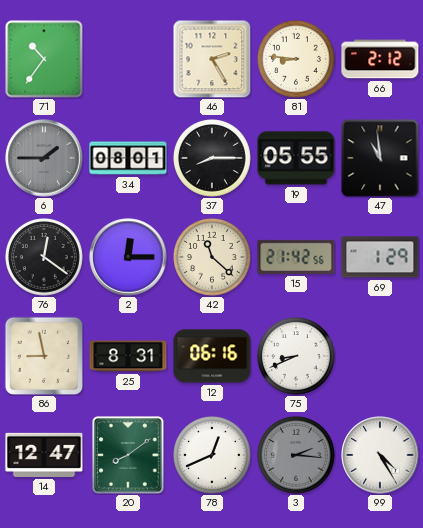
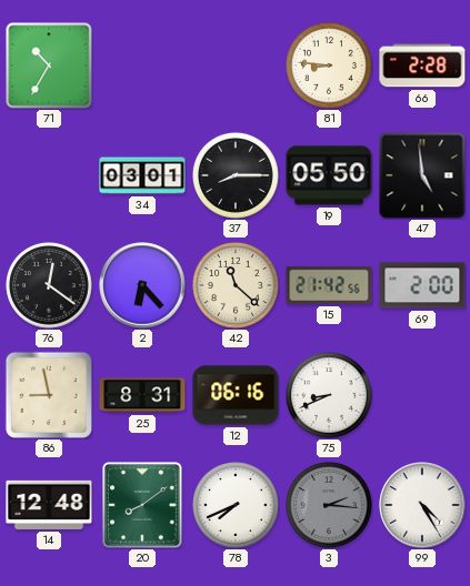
71: 10:36 -> 10:35
46: 2:25 -> none
66: 2:12 -> 2:28
6: 1:45 -> none
34: 08:01 -> 03:01
19: 05:55 -> 05:50
47: 10:59 -> 4:59
2: 12:15 -> 6:23
69: 1:29 -> 2:00
14: 12:47 -> 12:48
78: 12:41 -> 7:41
